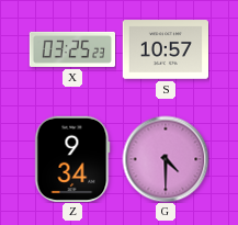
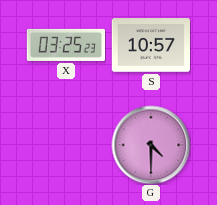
Z: 9:34 -> none
